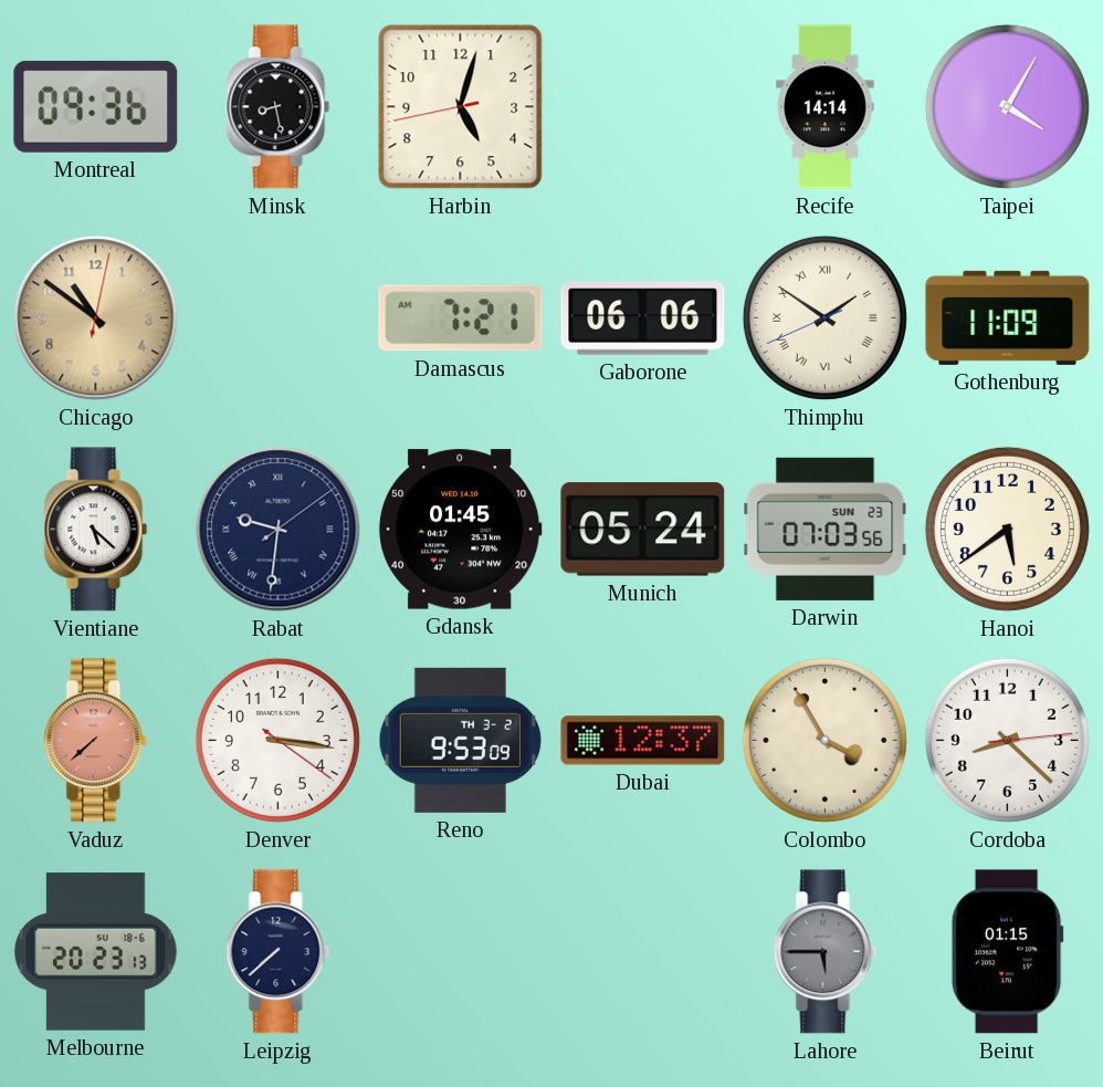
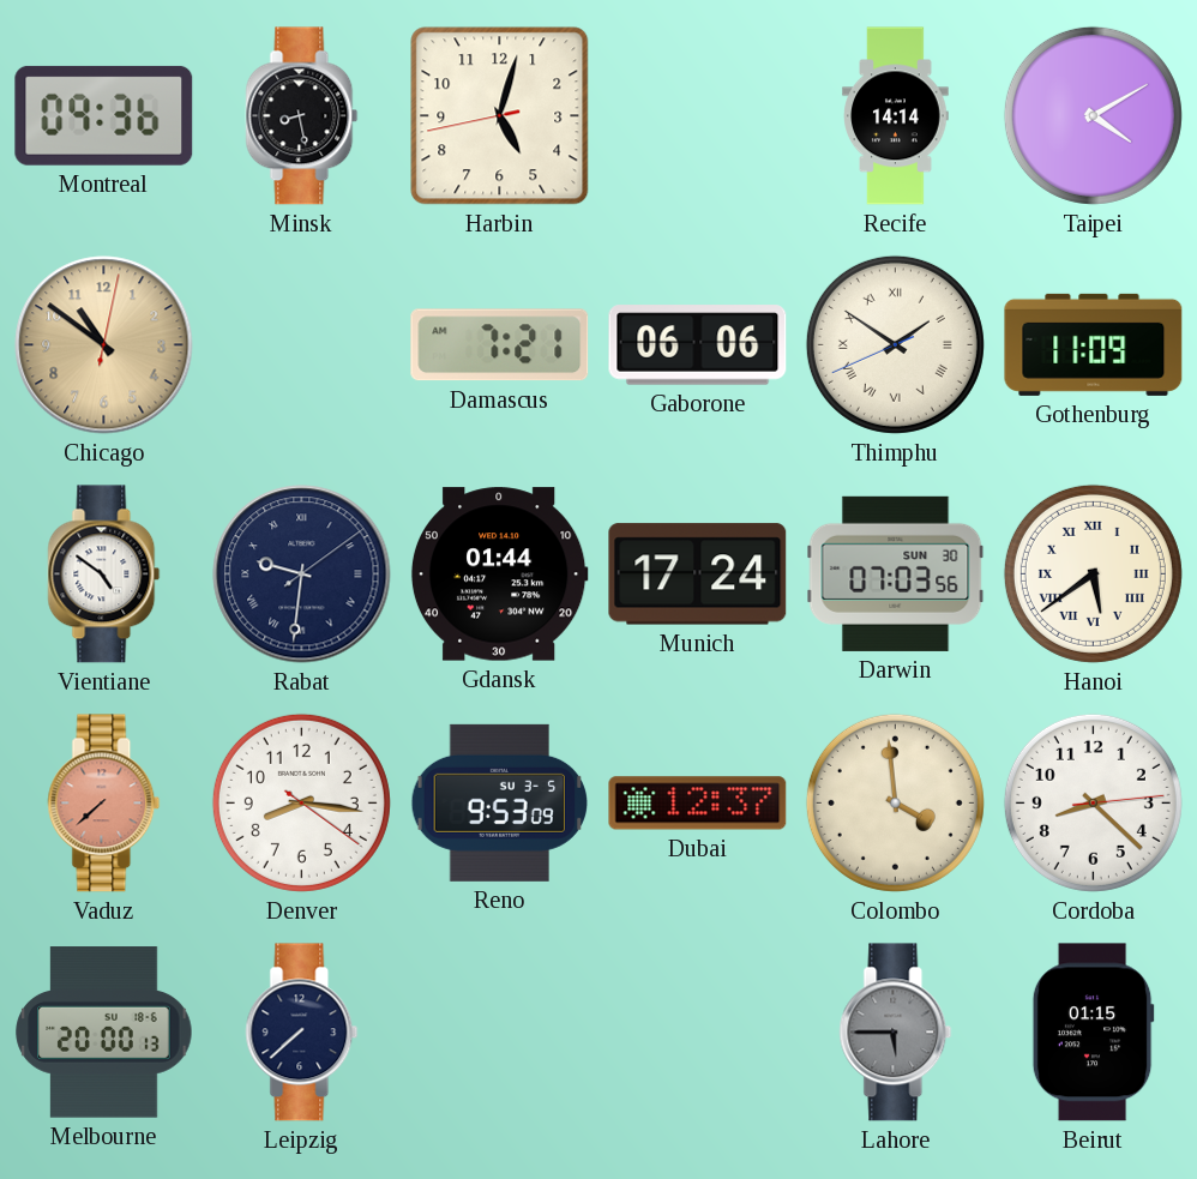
Taipei: 4:05 -> 4:10
Vientiane: 5:22 -> 4:51
Gdansk: 01:45 -> 01:44
Munich: 05:24 -> 17:24
Darwin date: SUN 23 -> SUN 30
Hanoi numerals: Arabic -> Roman
Denver: 3:16 -> 8:16
Reno date: TH 3-2 -> SU 3-5
Colombo: 3:55 -> 3:59
Melbourne: 20:23 -> 20:00
